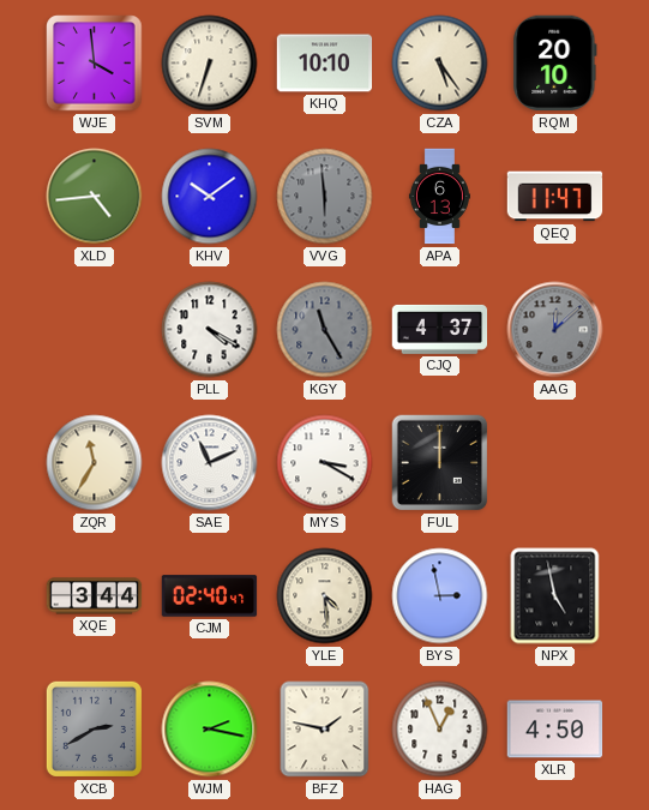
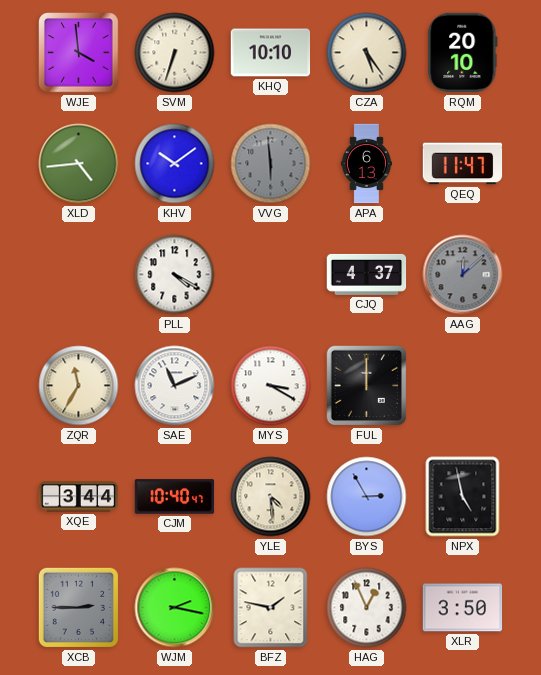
KGY: 11:25 -> none
CJM: 02:40 -> 10:40
BYS: 2:58 -> 2:55
XCB: 2:40 -> 2:45
XLR: 4:50 -> 3:50
